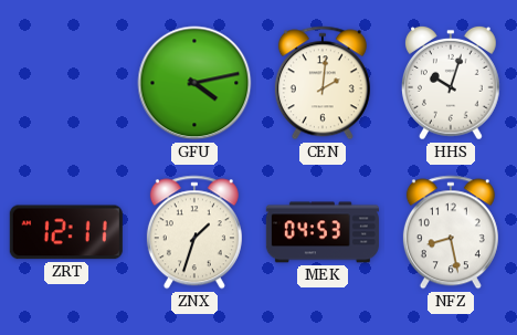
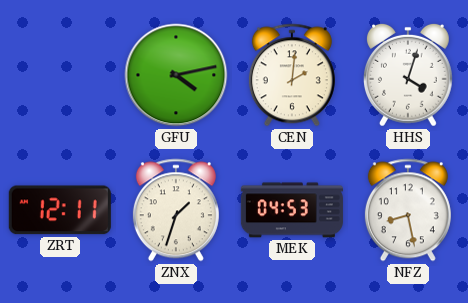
HHS: 10:03 -> 4:03
